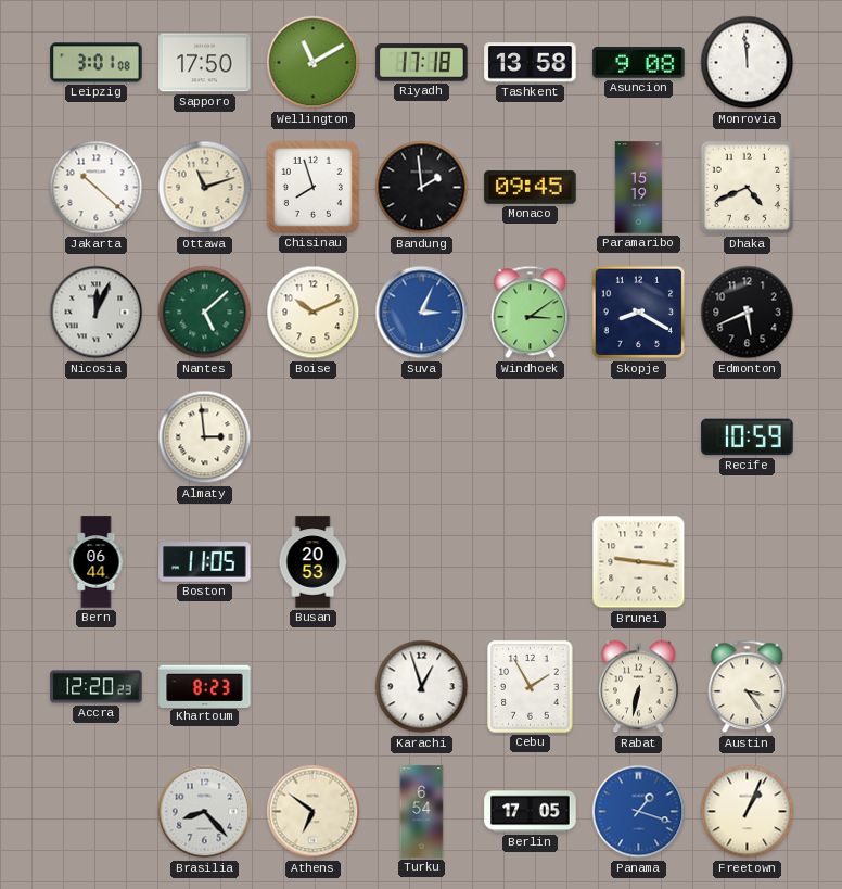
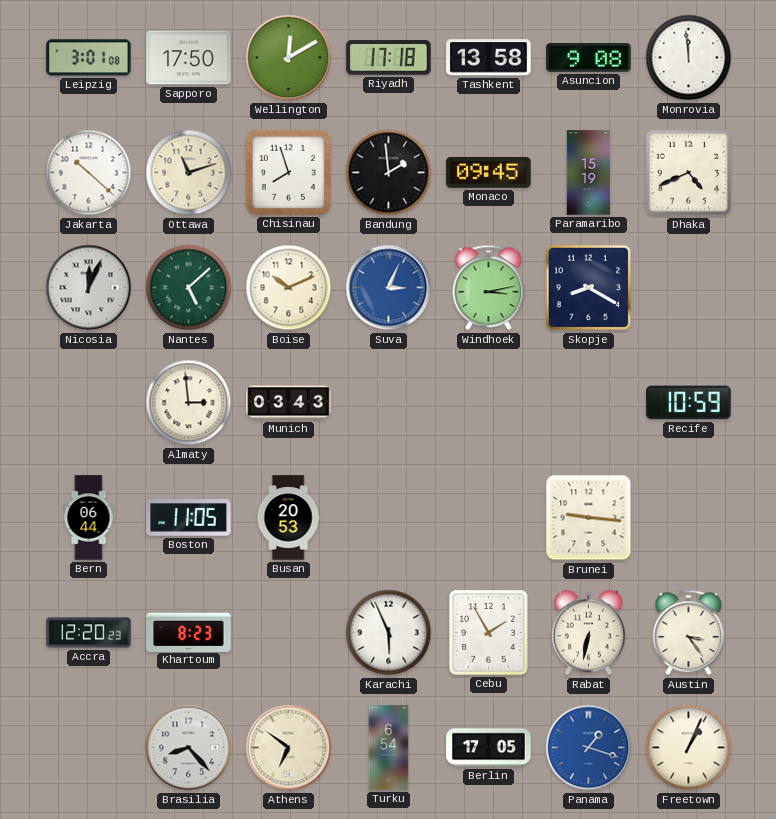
Wellington: 11:10 -> 12:10
Windhoek: 3:09 -> 3:13
Edmonton: 5:41 -> none
Munich: none -> 03:43
Karachi: 12:57 -> 5:56
